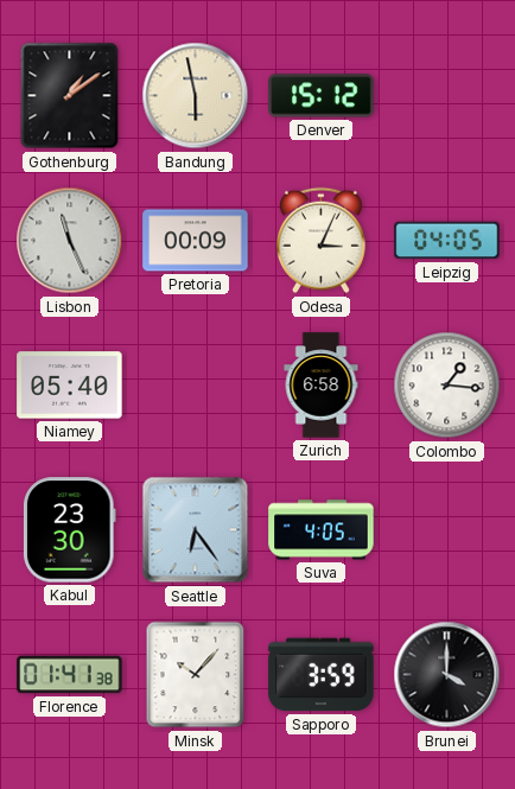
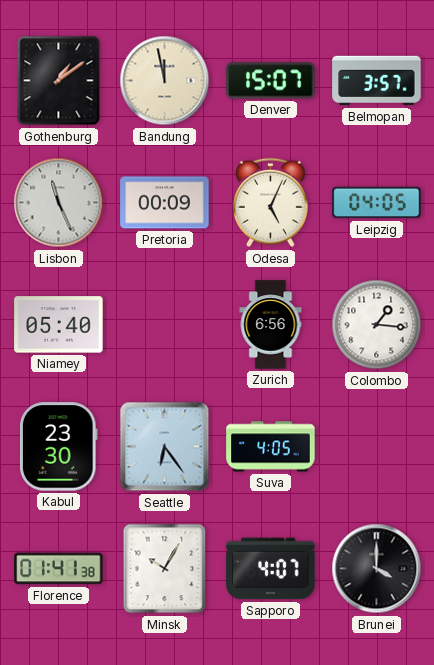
Bandung: 5:58 -> 11:58
Denver: 15:12 -> 15:07
Belmopan: none -> 3:57
Odesa: 3:04 -> 5:04
Zurich: 6:58 -> 6:56
Minsk: 10:07 -> 10:05
Sapporo: 3:59 -> 4:07
